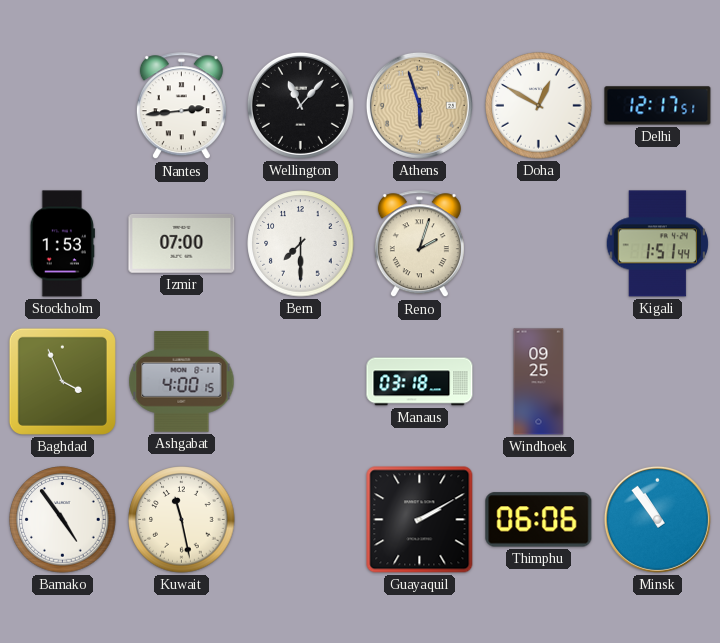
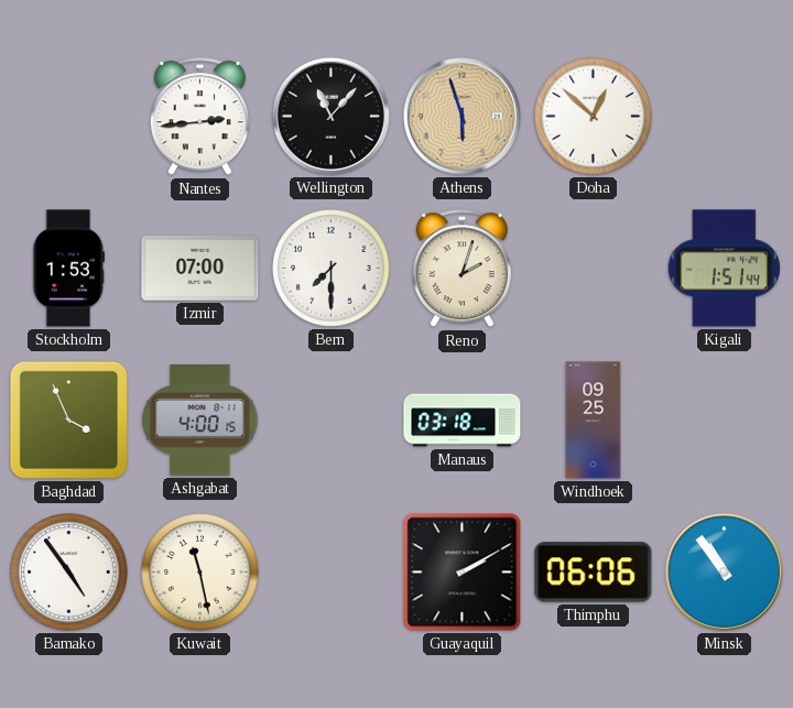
Doha: 12:50 -> 12:52
Delhi: 12:17 -> none
